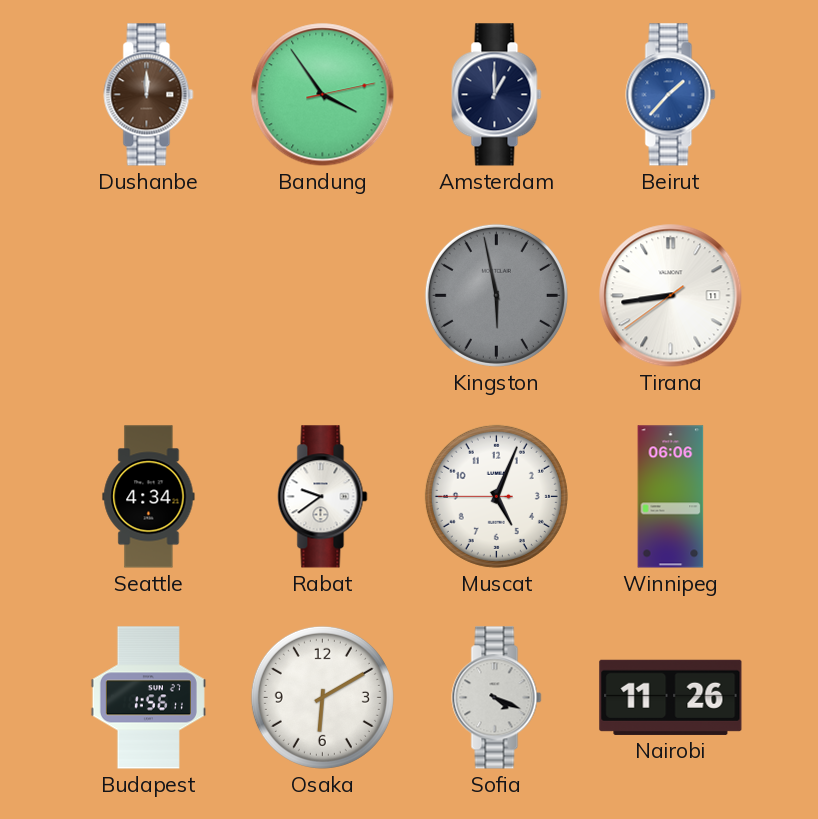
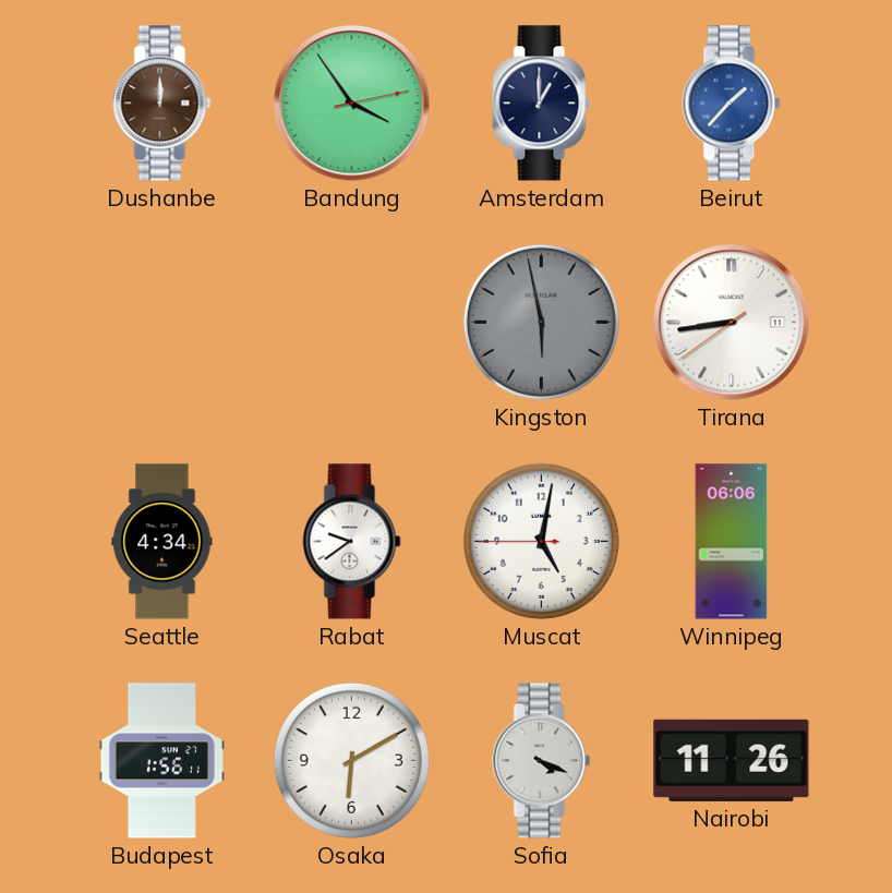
Muscat: 5:03 -> 5:01
